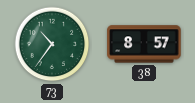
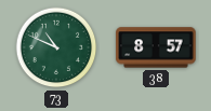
73: 10:36 -> 10:49
